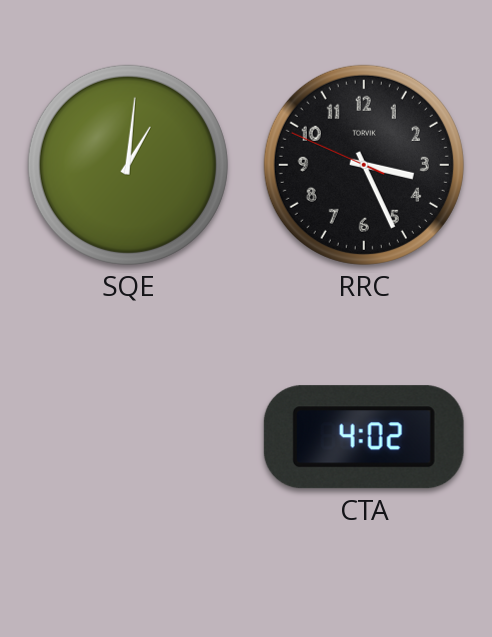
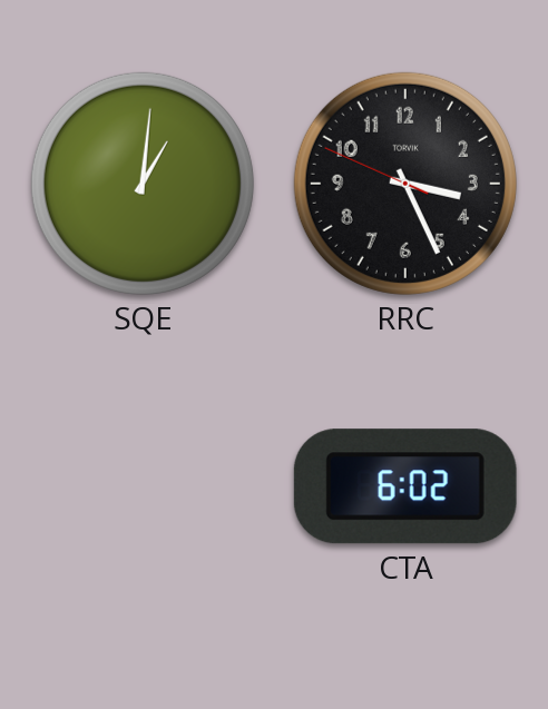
CTA: 4:02 -> 6:02
